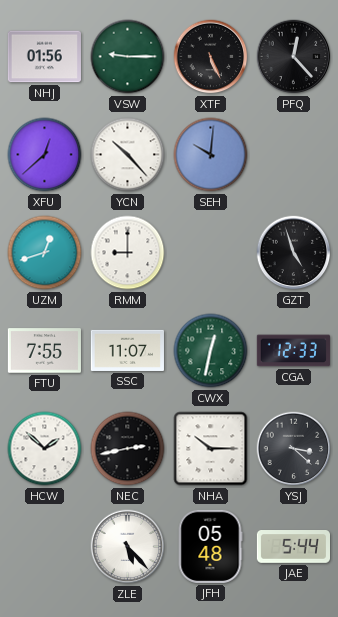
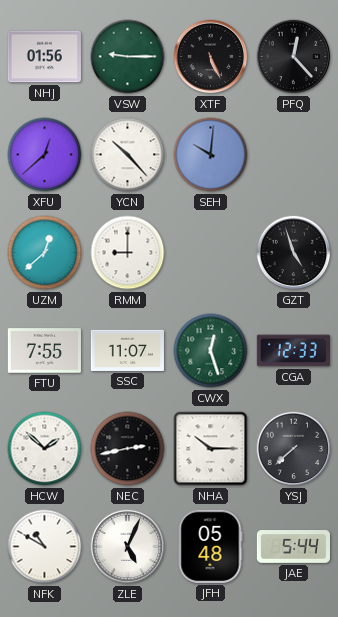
UZM: 12:42 -> 12:38
CWX: 12:32 -> 12:27
YSJ: 3:22 -> 7:38
NFK: none -> 10:50
ZLE: 5:23 -> 5:04
